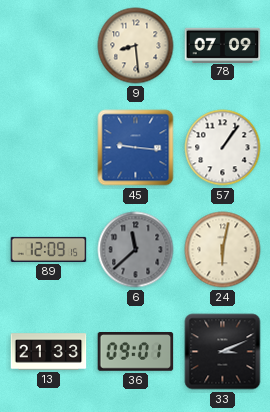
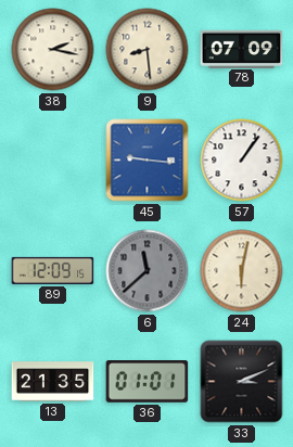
38: none -> 2:17
13: 21:33 -> 21:35
36: 09:01 -> 01:01
